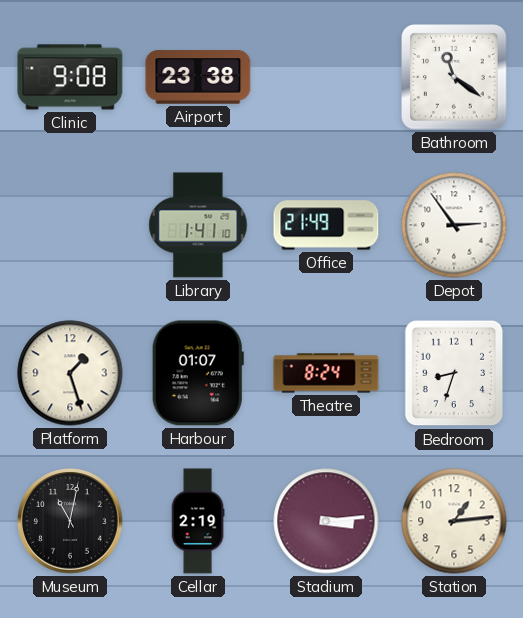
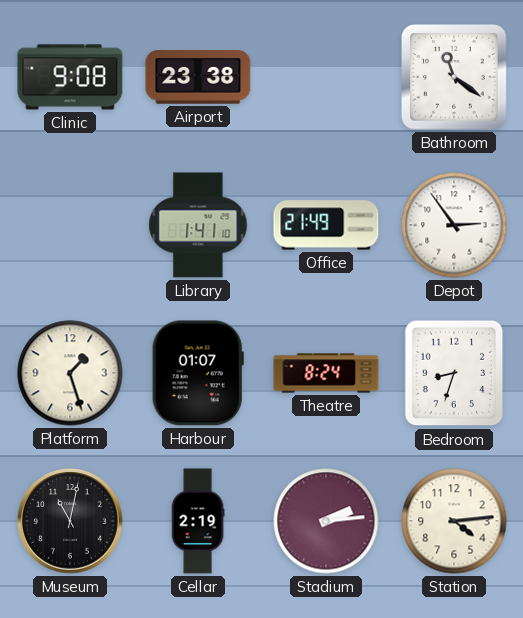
Stadium: 3:14 -> 2:14
Station: 1:14 -> 4:14
